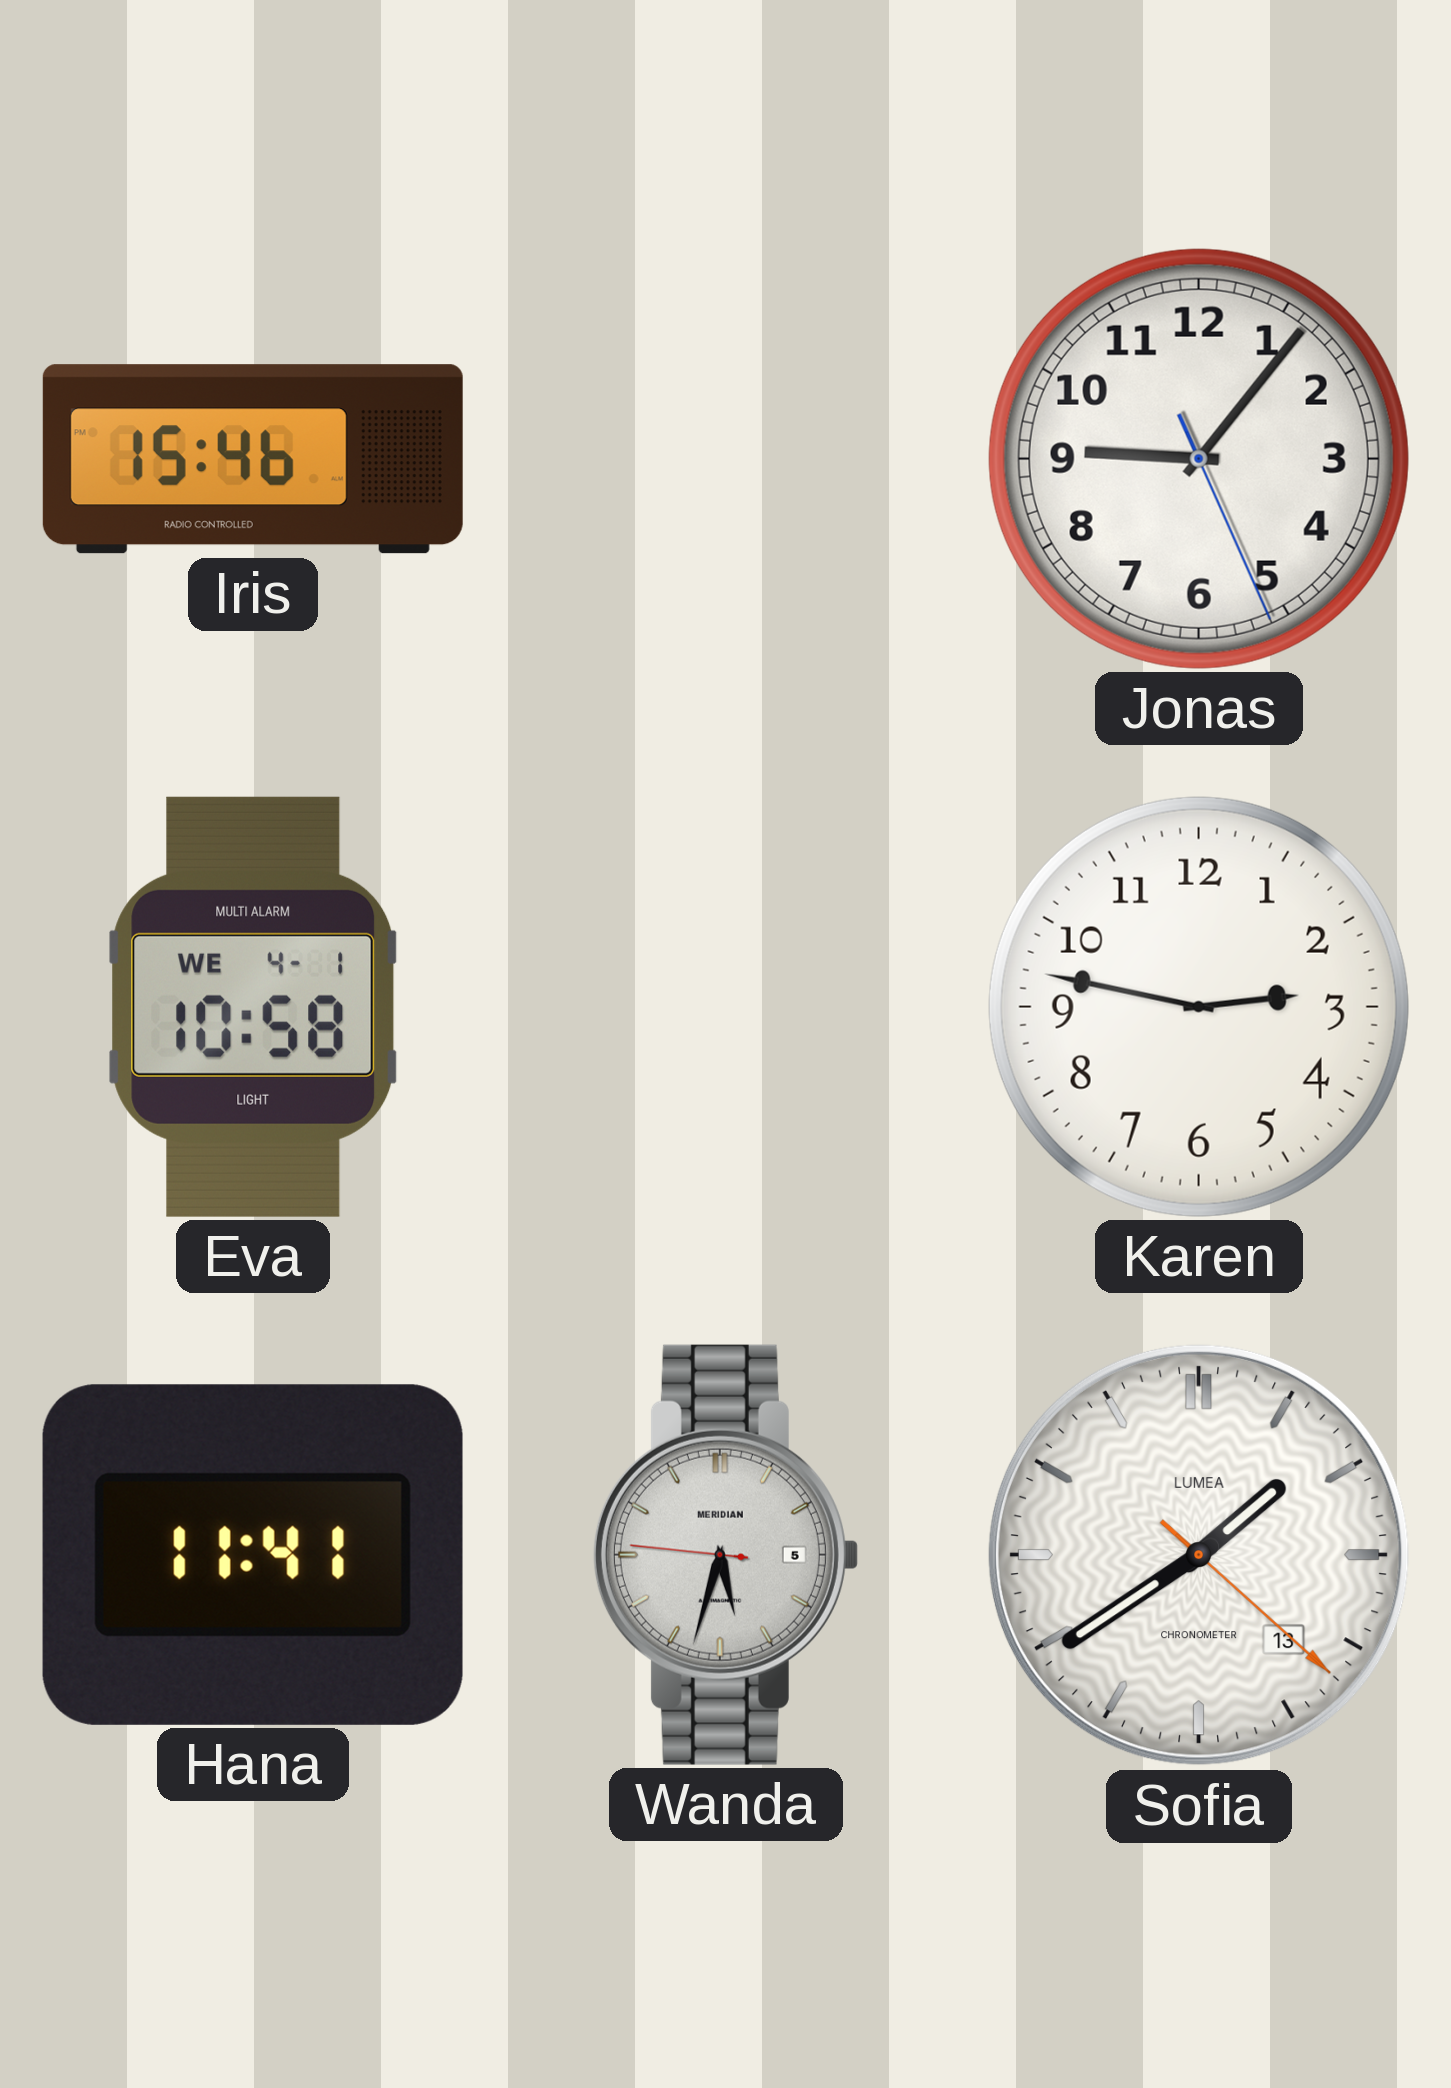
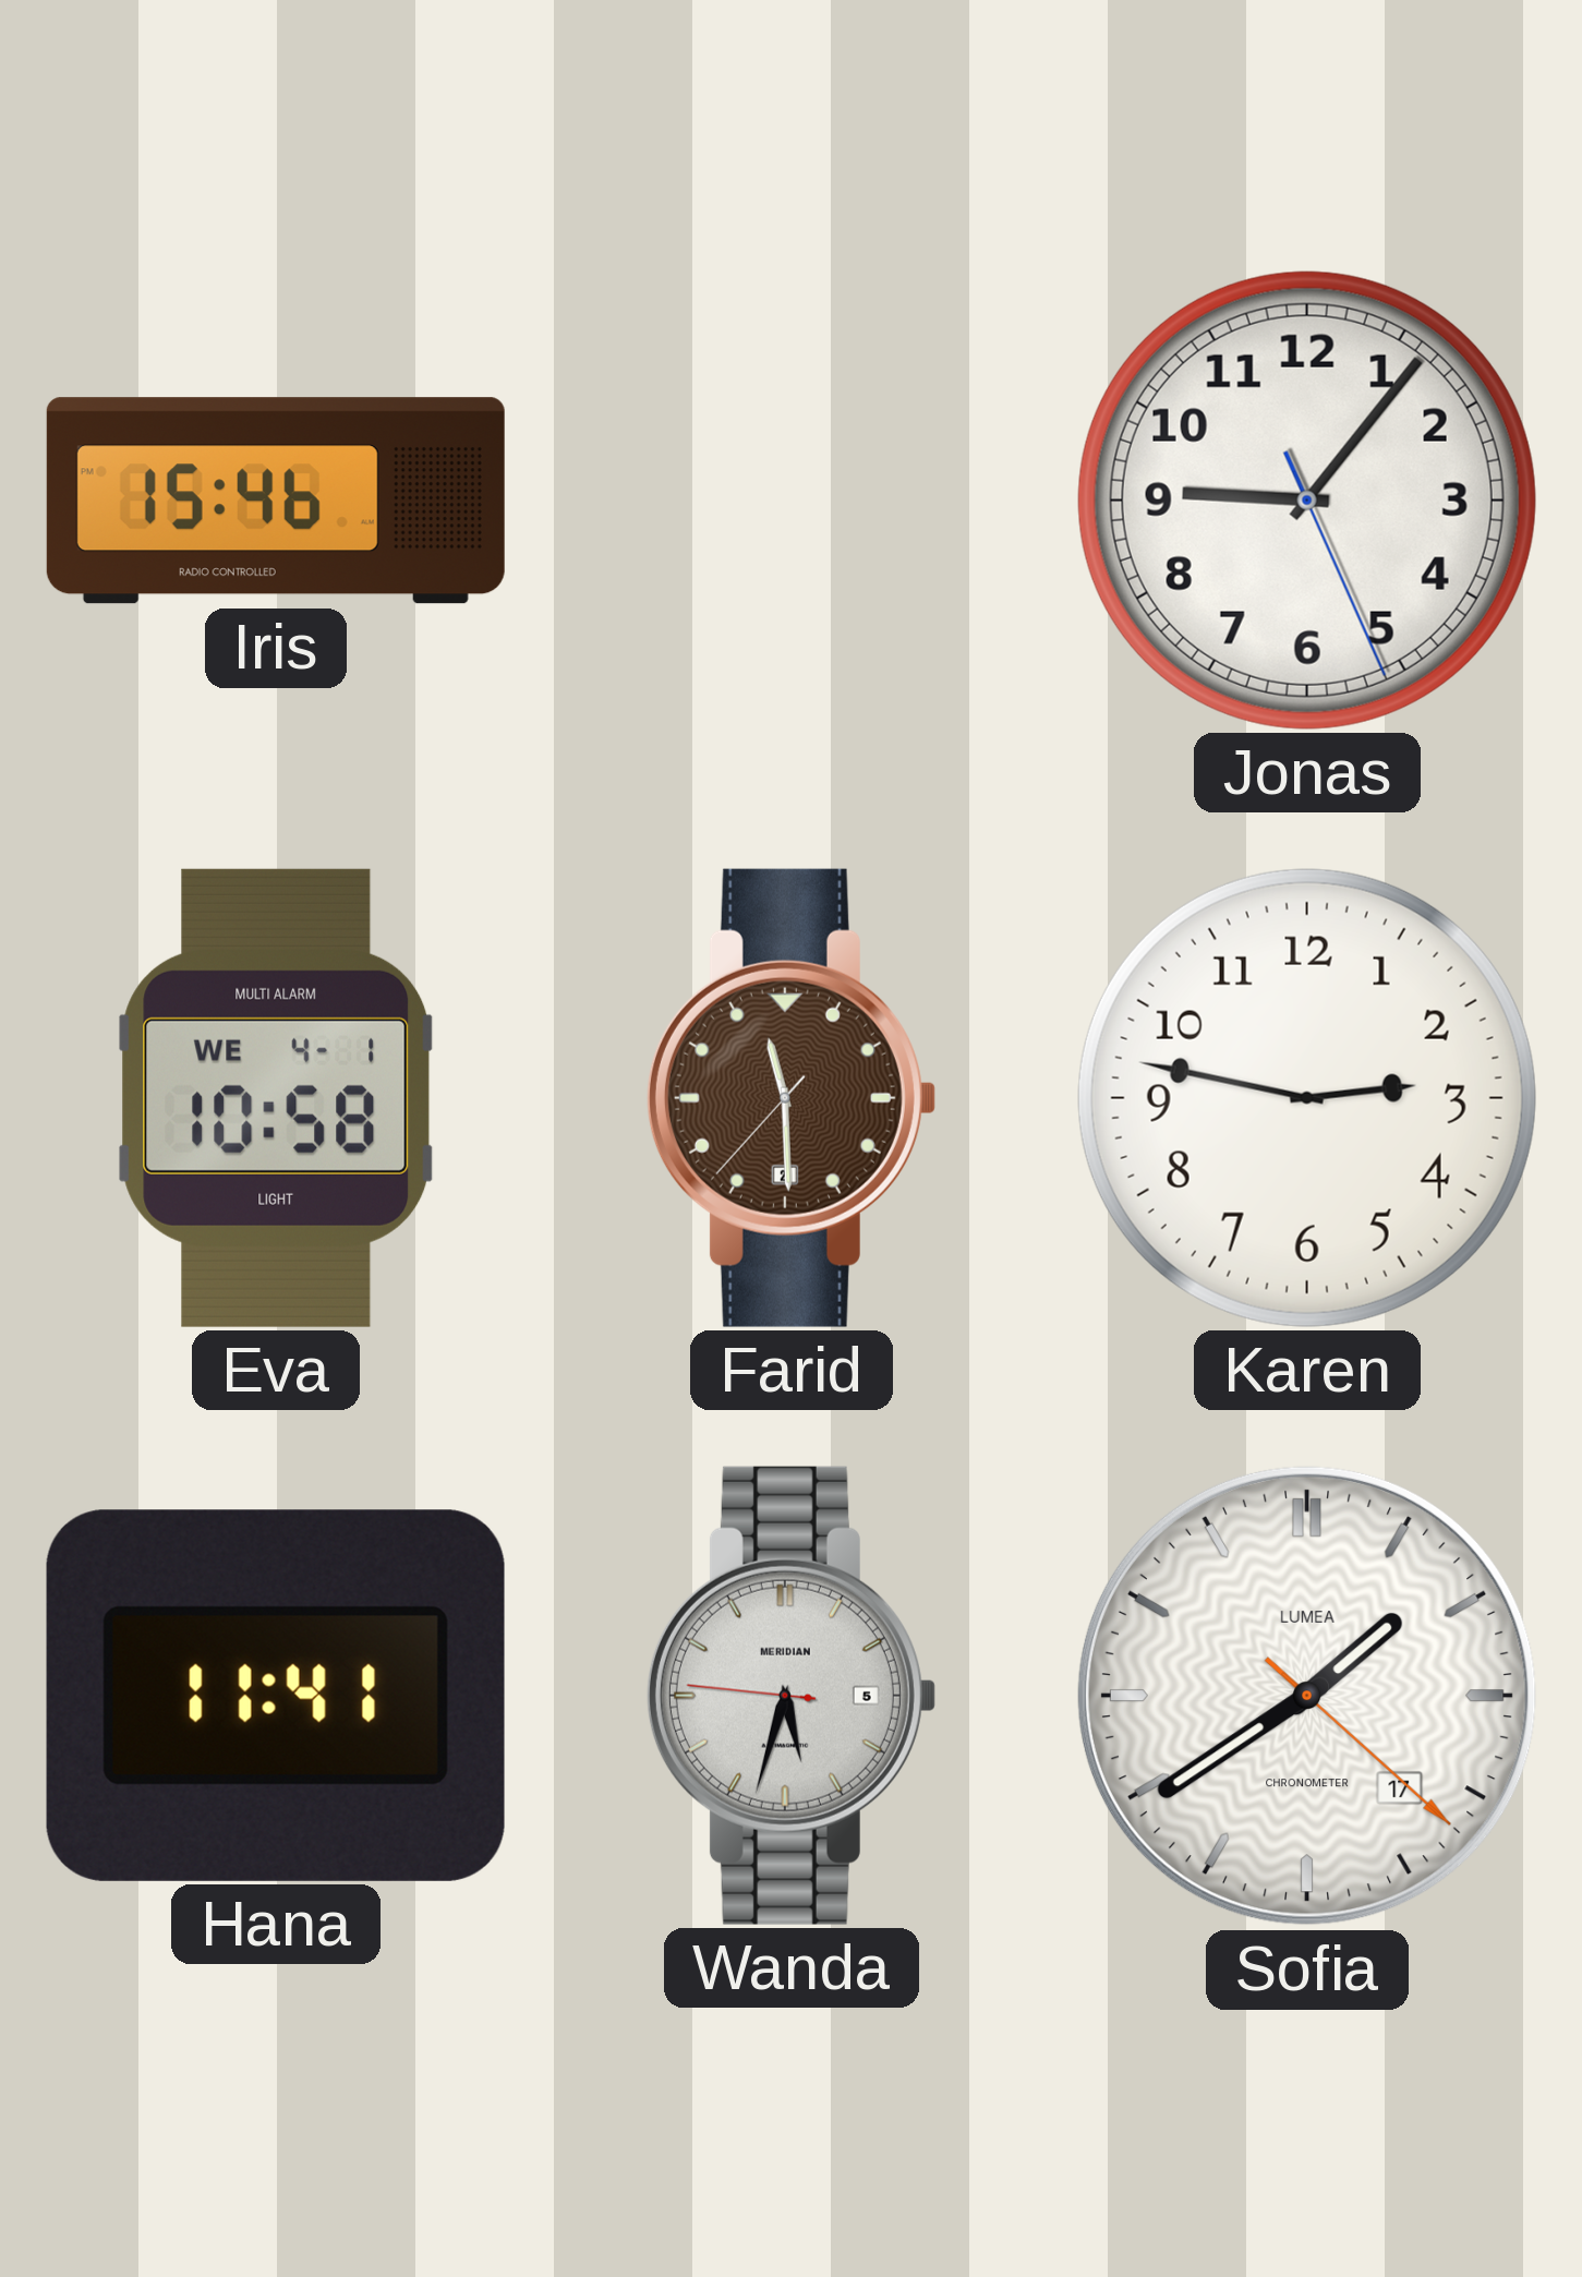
Farid: none -> 11:29
Sofia date: 13 -> 17
